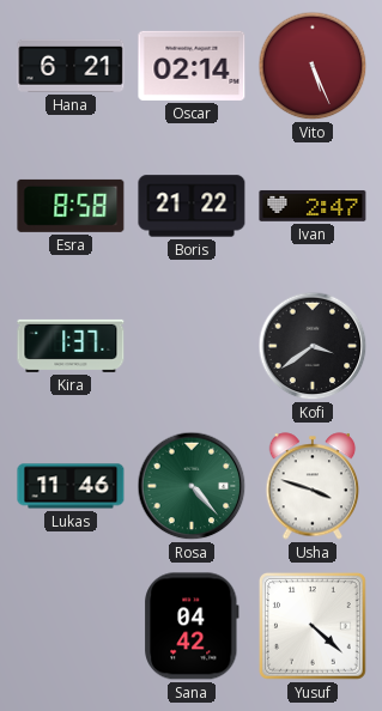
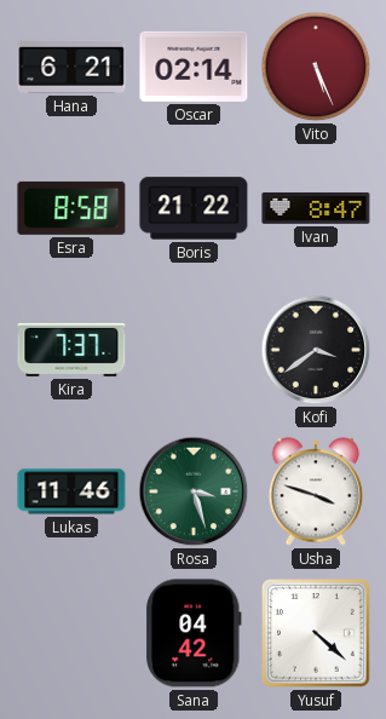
Ivan: 2:47 -> 8:47
Kira: 1:37 -> 7:37
Rosa: 4:23 -> 3:27
